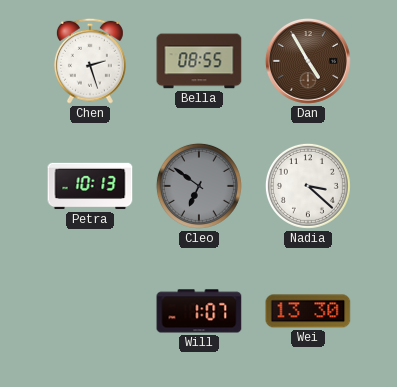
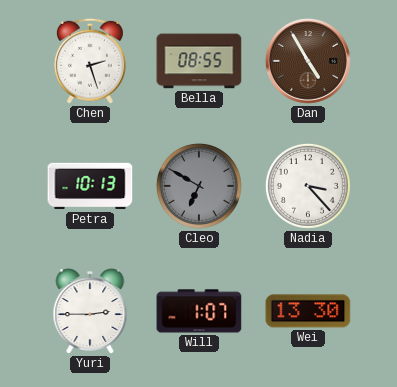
Cleo: 6:51 -> 6:50
Nadia: 3:22 -> 3:23
Yuri: none -> 2:45
